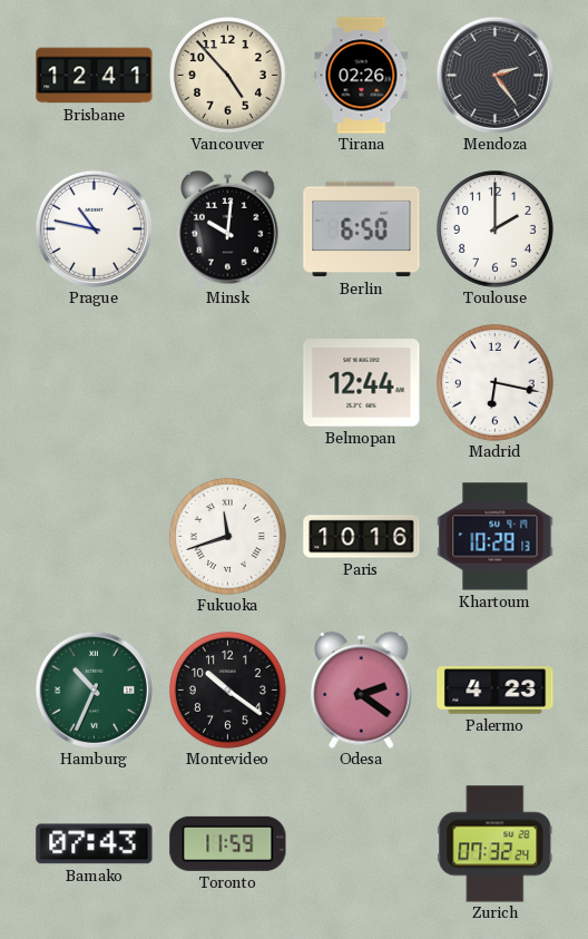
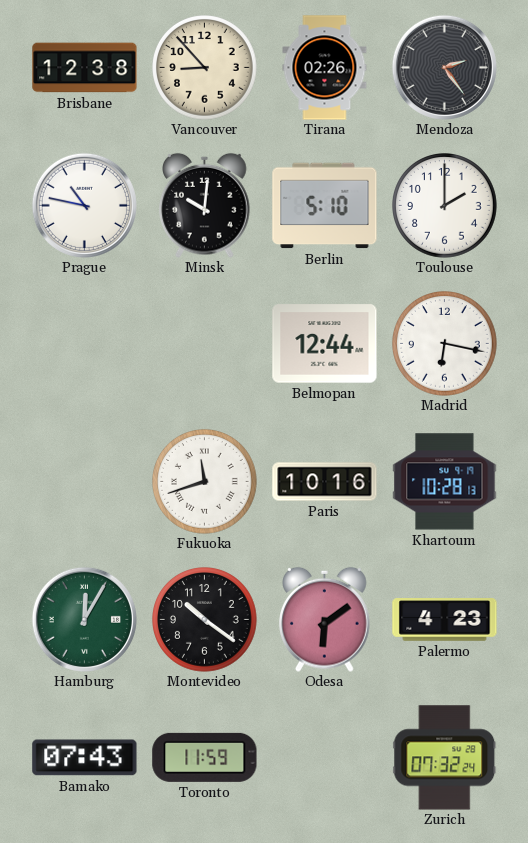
Brisbane: 12:41 -> 12:38
Vancouver: 4:53 -> 8:53
Berlin: 6:50 -> 5:10
Hamburg: 10:34 -> 12:05
Odesa: 2:21 -> 6:09
